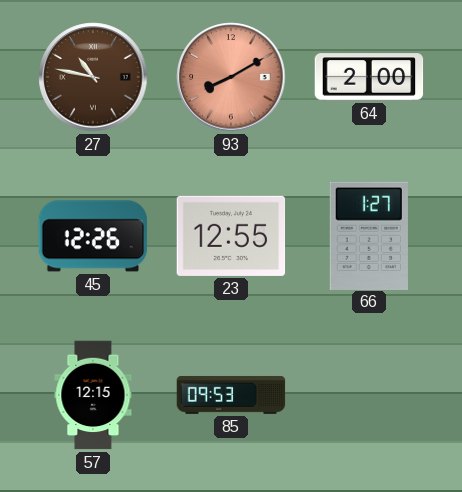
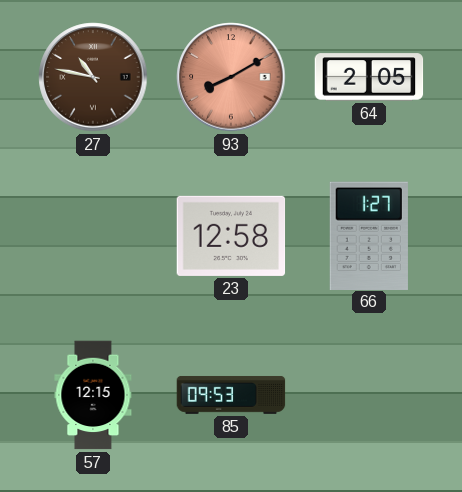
64: 2:00 -> 2:05
45: 12:26 -> none
23: 12:55 -> 12:58
